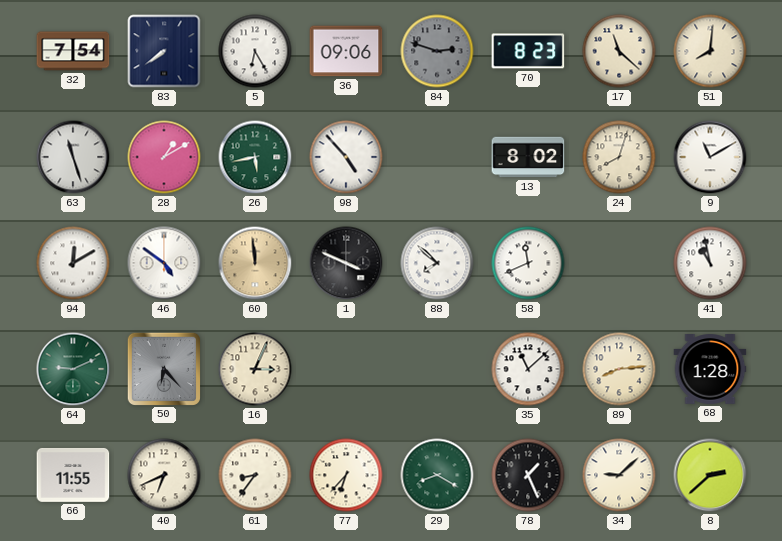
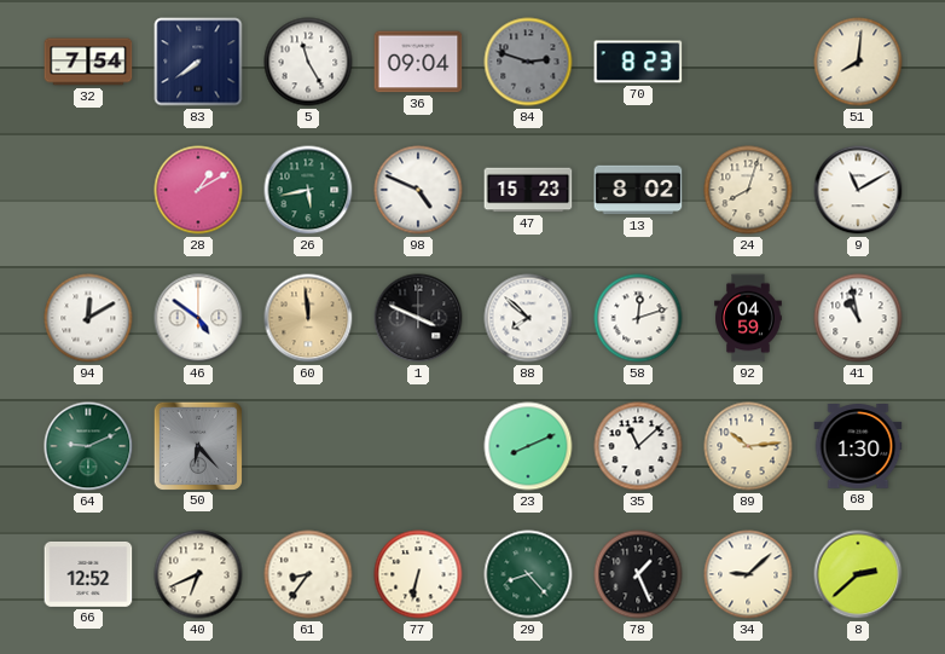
5: 6:25 -> 11:25
36: 09:06 -> 09:04
17: 11:22 -> none
63: 11:27 -> none
98: 4:53 -> 4:49
47: none -> 15:23
58: 11:41 -> 12:12
92: none -> 04:59
16: 3:04 -> none
23: none -> 8:11
89: 8:14 -> 10:14
68: 1:28 -> 1:30
66: 11:55 -> 12:52
77: 6:37 -> 6:32
29: 8:20 -> 8:23
